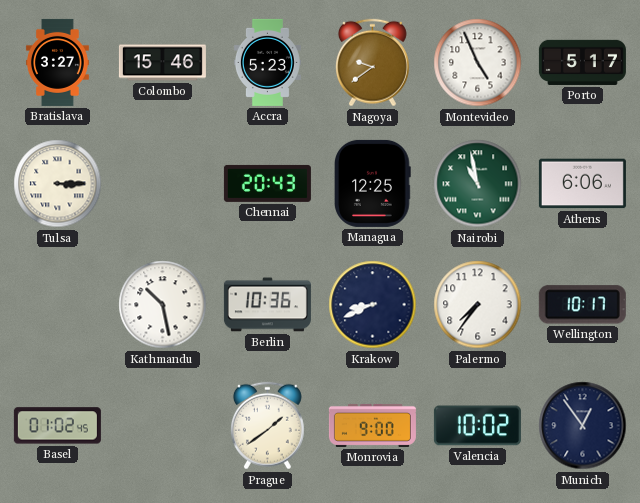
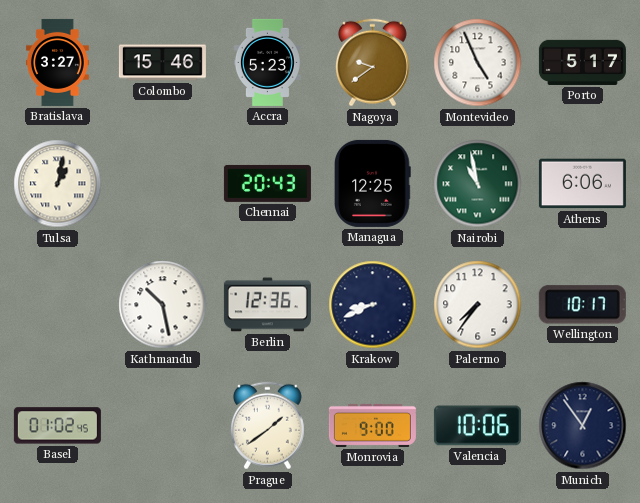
Tulsa: 3:15 -> 1:02
Berlin: 10:36 -> 12:36
Valencia: 10:02 -> 10:06
